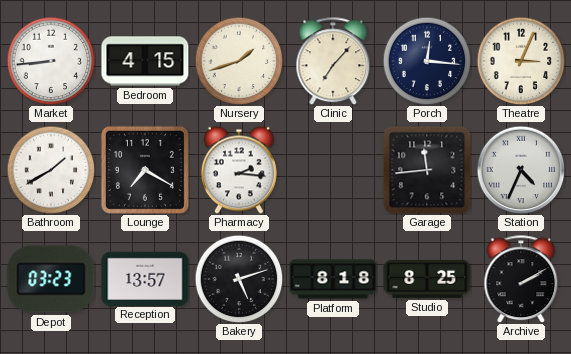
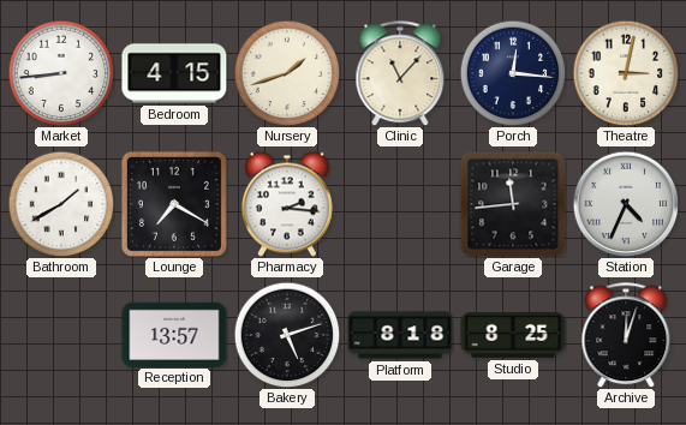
Clinic: 7:07 -> 11:07
Theatre: 3:04 -> 3:02
Depot: 03:23 -> none
Archive: 2:10 -> 12:03
